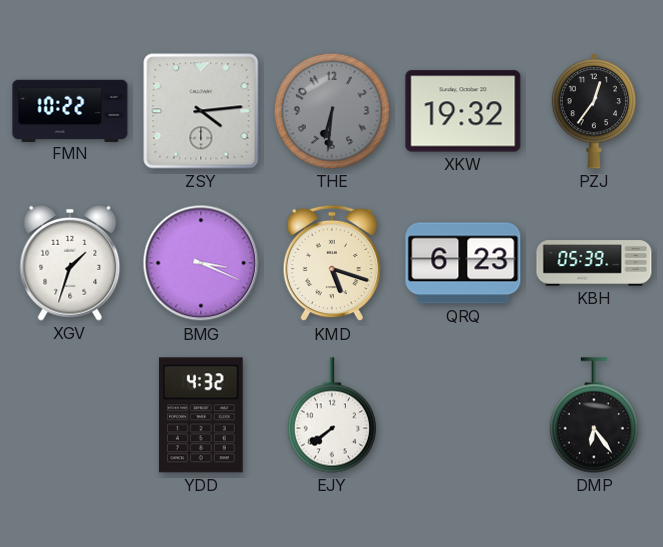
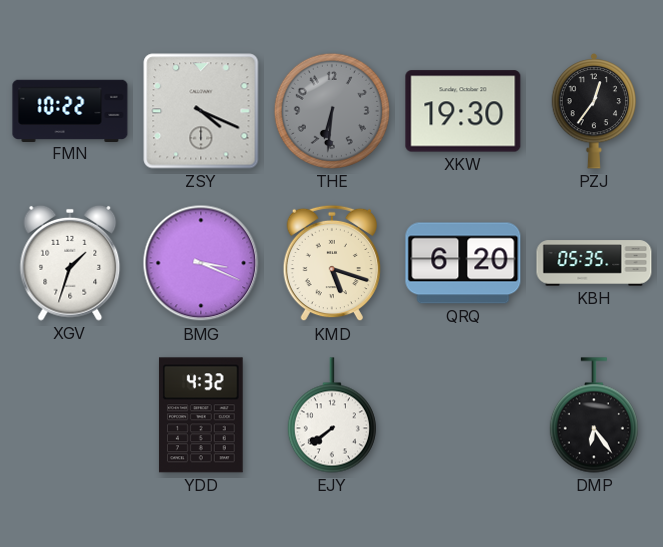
ZSY: 4:14 -> 4:19
XKW: 19:32 -> 19:30
QRQ: 6:23 -> 6:20
KBH: 05:39 -> 05:35
